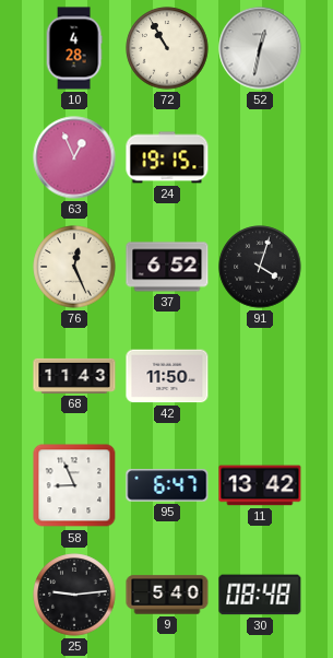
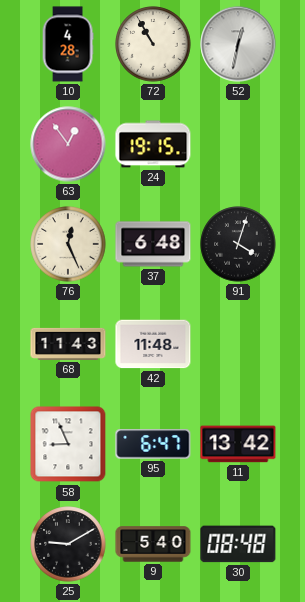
63: 12:56 -> 12:54
37: 6:52 -> 6:48
42: 11:50 -> 11:48
25: 9:14 -> 9:10
